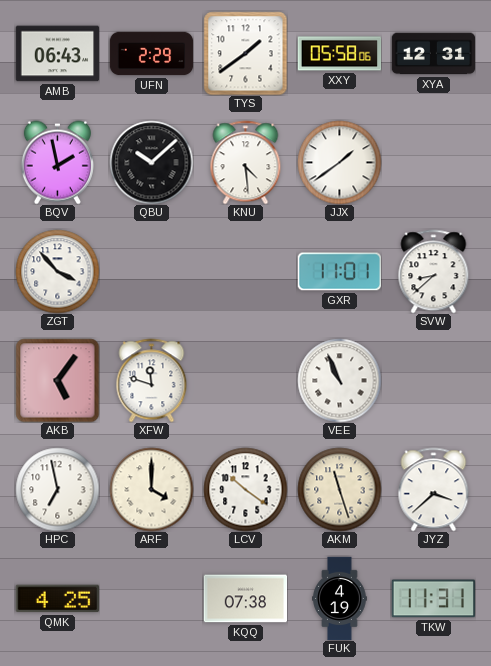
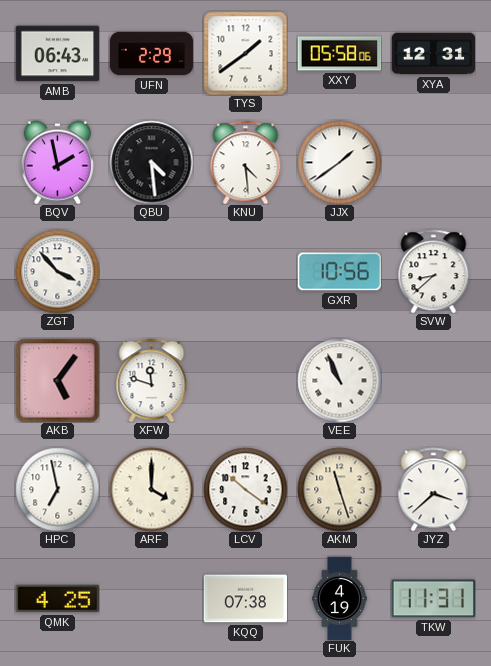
QBU: 10:08 -> 4:29
GXR: 11:01 -> 10:56
